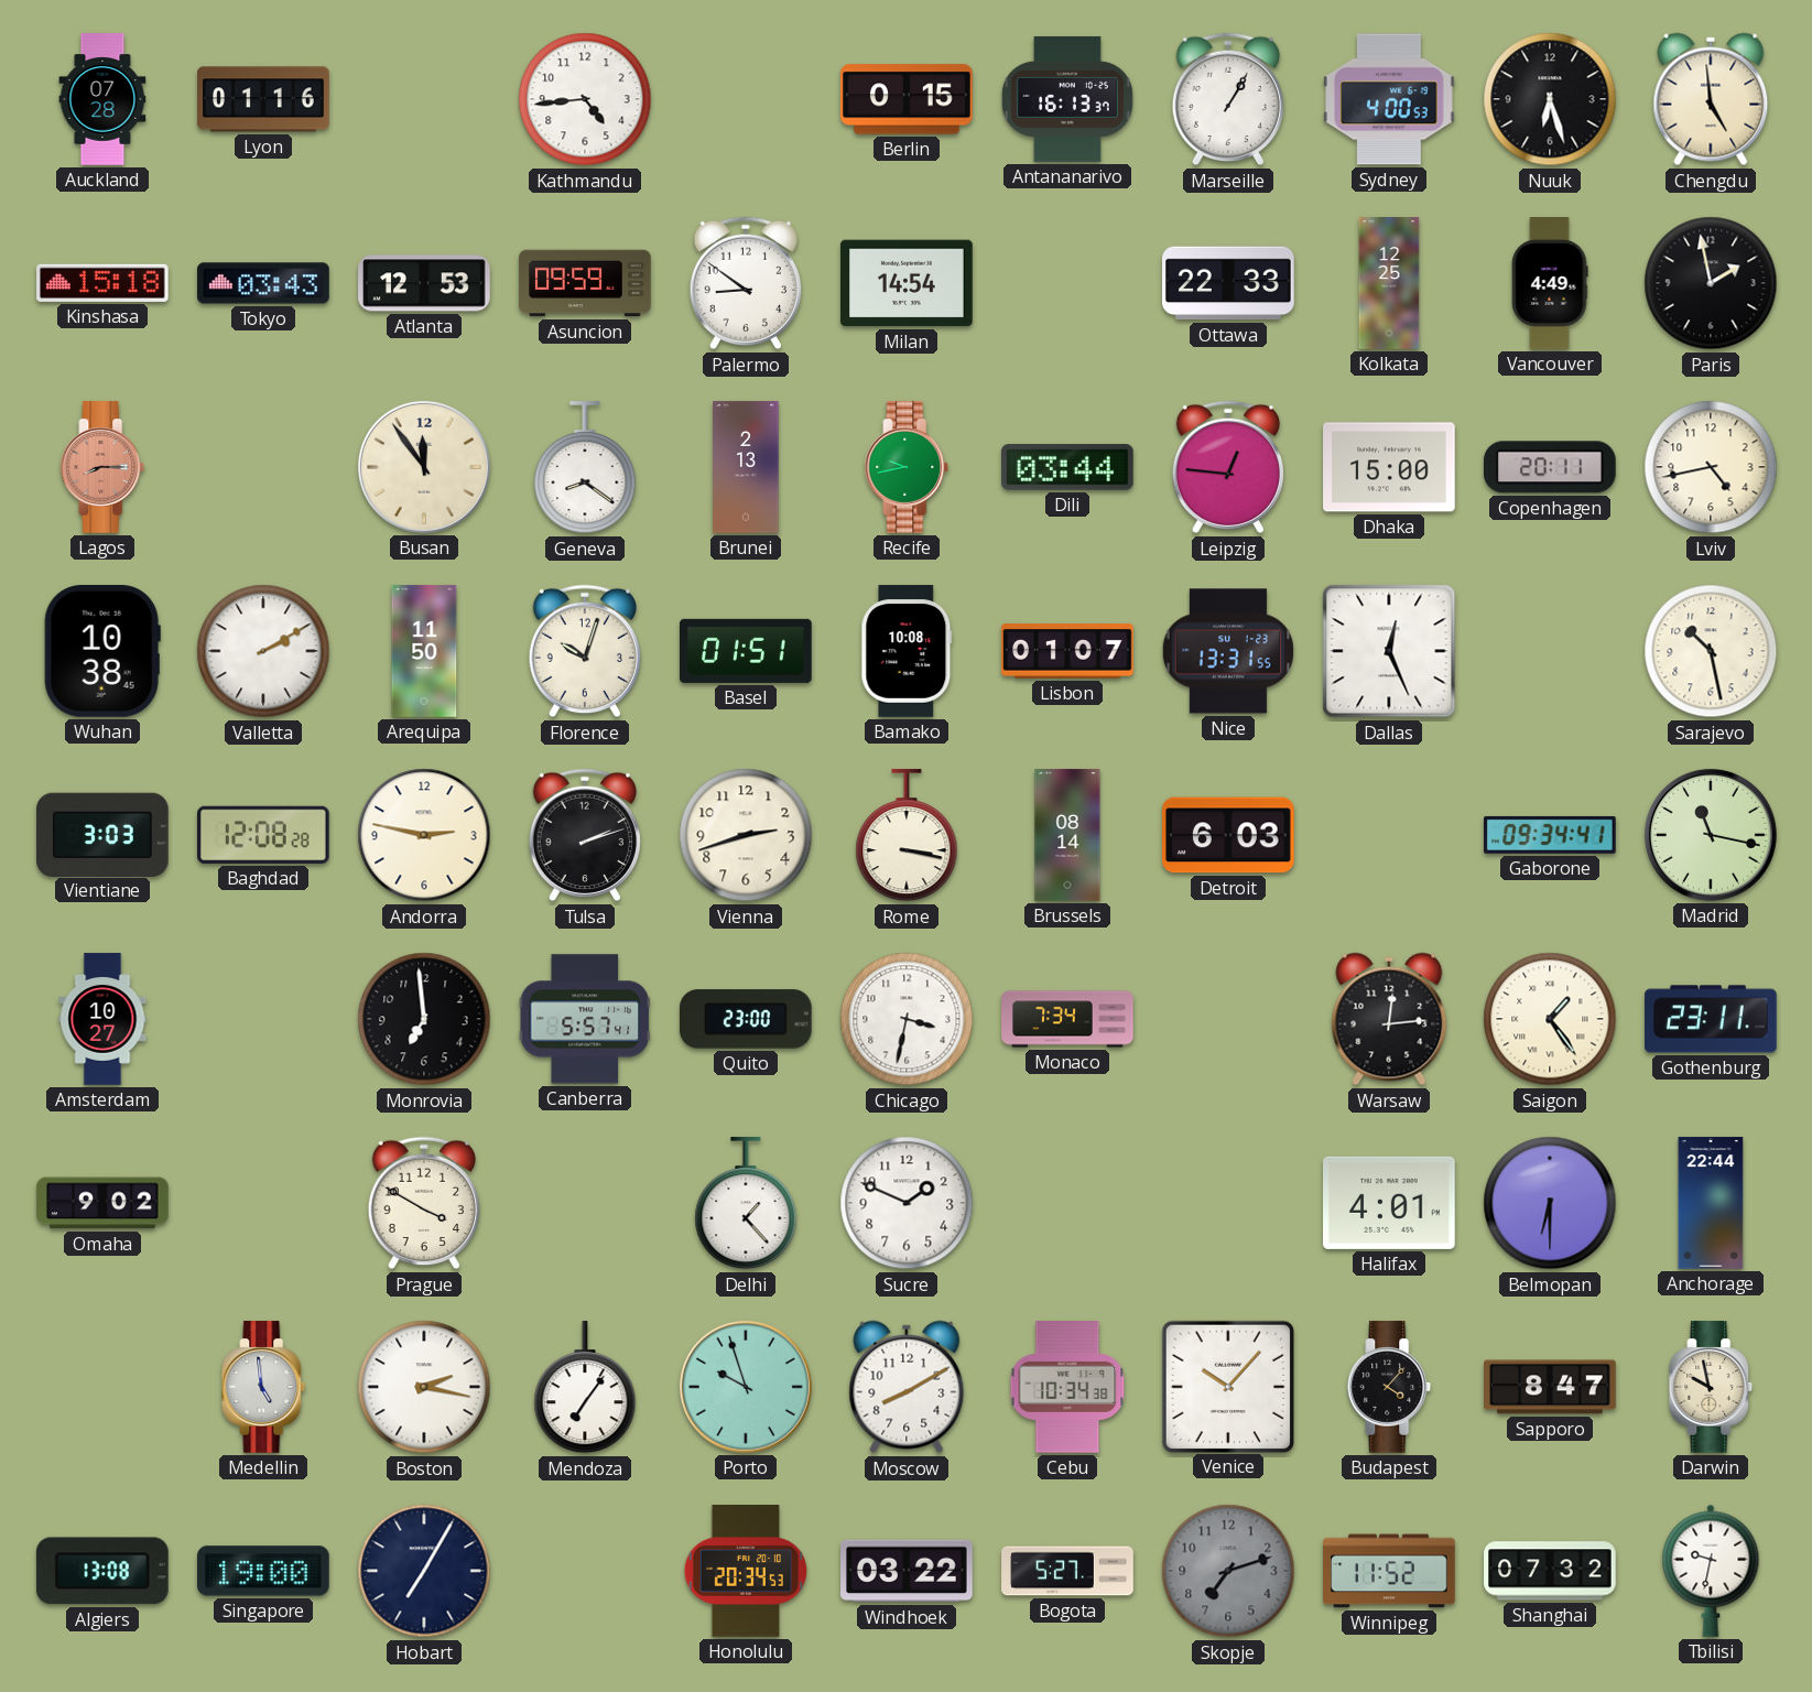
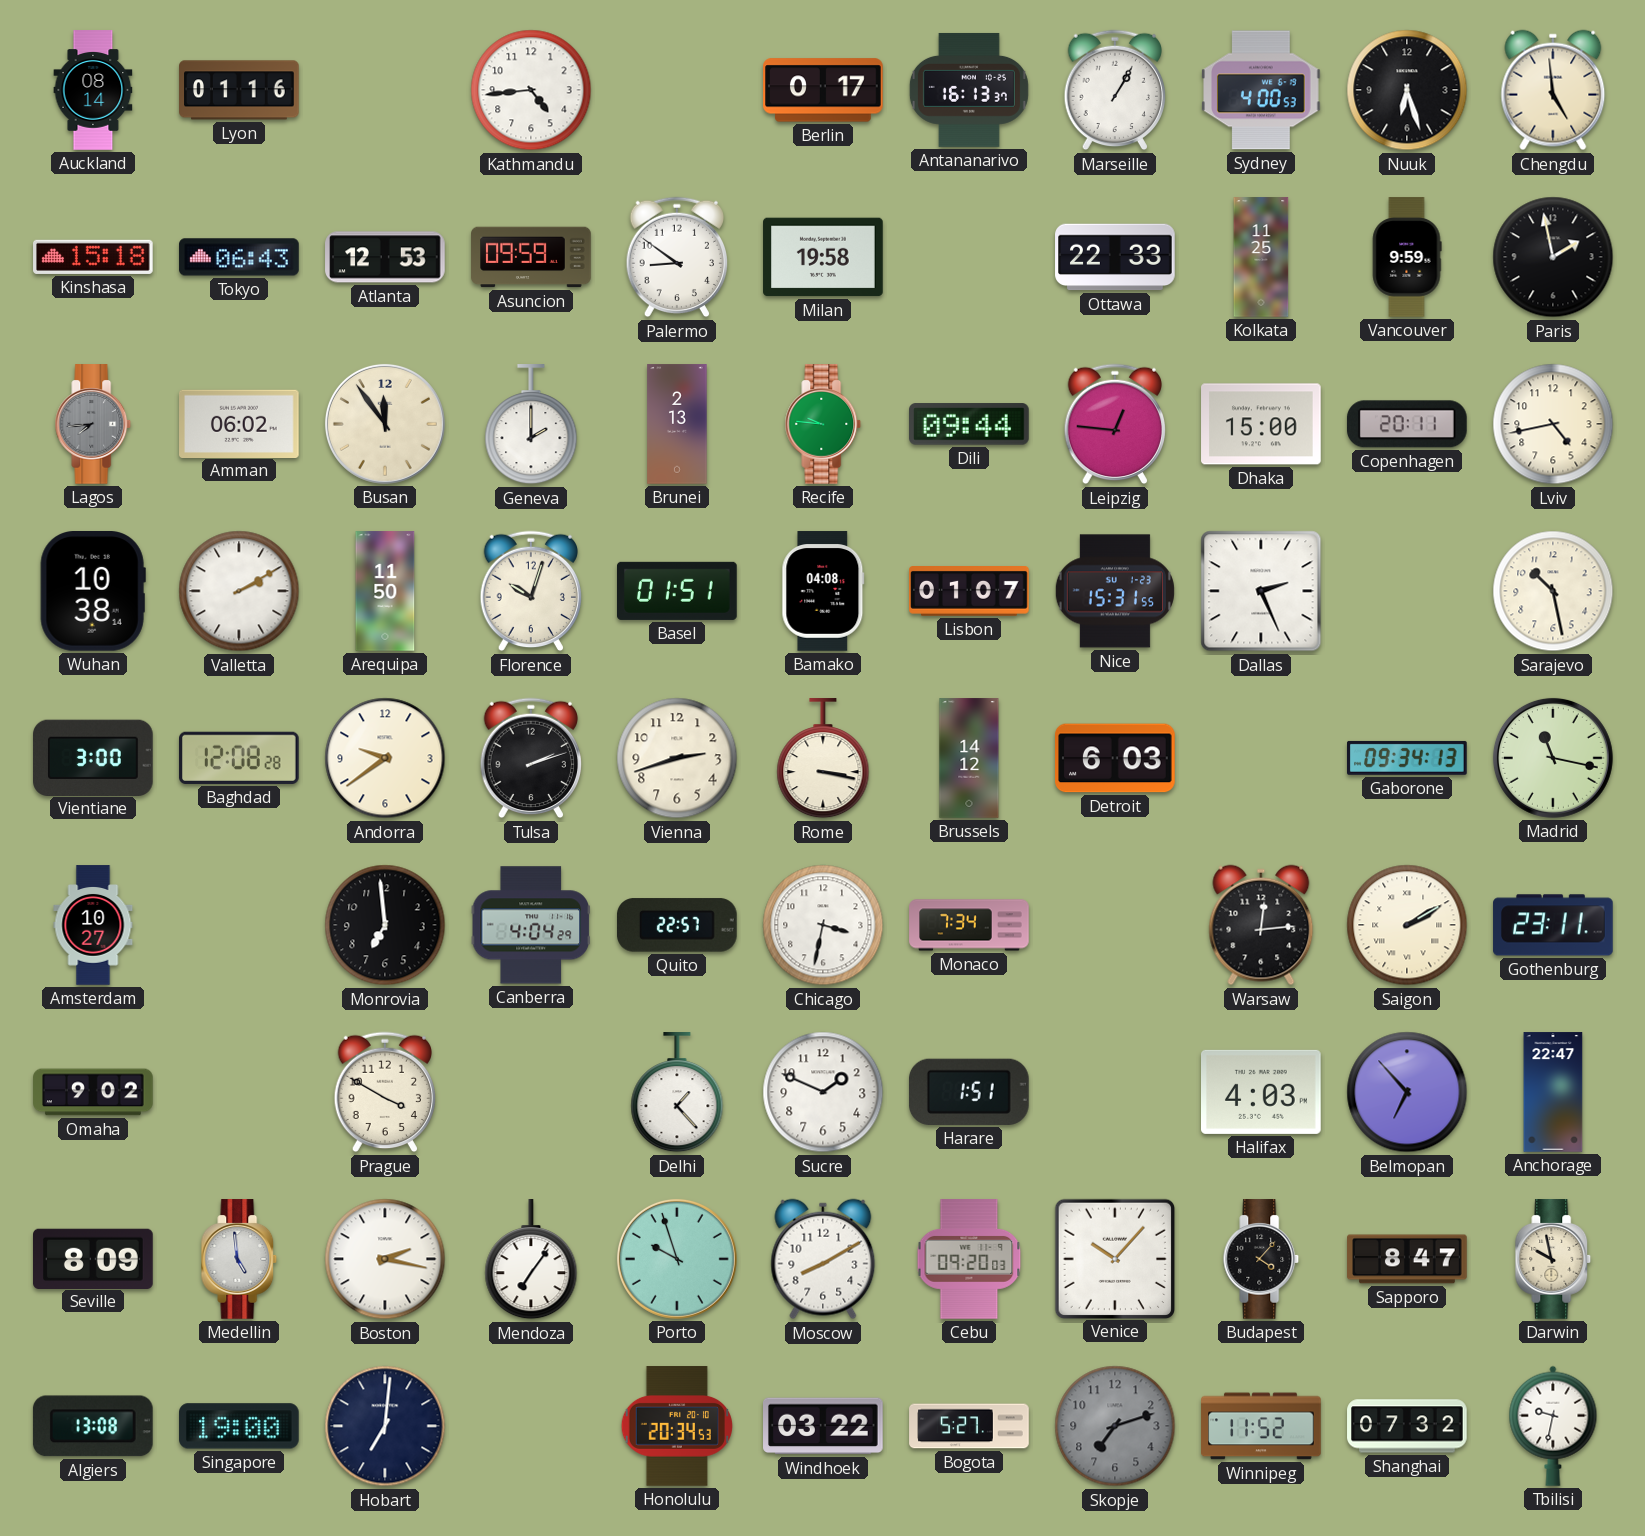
Auckland: 07:28 -> 08:14
Berlin: 0:15 -> 0:17
Tokyo: 03:43 -> 06:43
Milan: 14:54 -> 19:58
Kolkata: 12:25 -> 11:25
Vancouver: 4:49 -> 9:59
Lagos: 8:15 -> 7:44
Lagos dial: salmon -> grey
Amman: none -> 06:02
Geneva: 8:21 -> 2:00
Recife: 9:43 -> 9:46
Dili: 03:44 -> 09:44
Wuhan: 10:38:45 -> 10:38:14
Bamako: 10:08 -> 04:08
Nice: 13:31 -> 15:31
Dallas: 12:26 -> 2:26
Vientiane: 3:03 -> 3:00
Andorra: 2:47 -> 9:39
Brussels: 08:14 -> 14:12
Gaborone: 09:34:41 -> 09:34:13
Canberra: 5:57 -> 4:04
Quito: 23:00 -> 22:57
Saigon: 1:24 -> 2:10
Harare: none -> 1:51
Halifax: 4:01 -> 4:03
Belmopan: 6:30 -> 6:53
Anchorage: 22:44 -> 22:47
Seville: none -> 8:09
Cebu: 10:34 -> 09:20
Hobart: 7:05 -> 7:01
